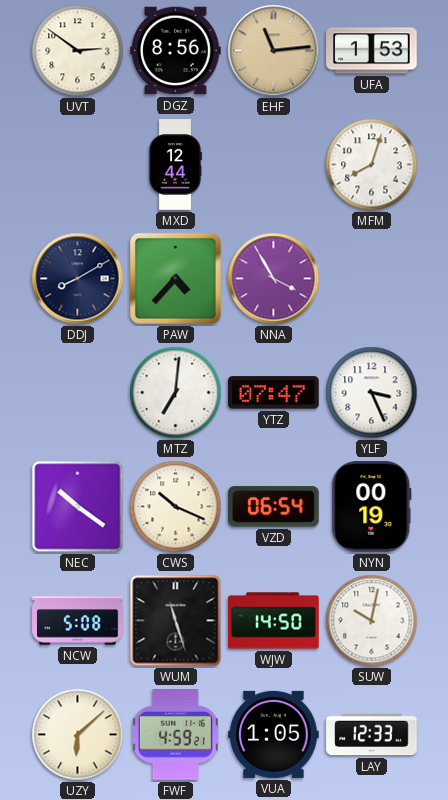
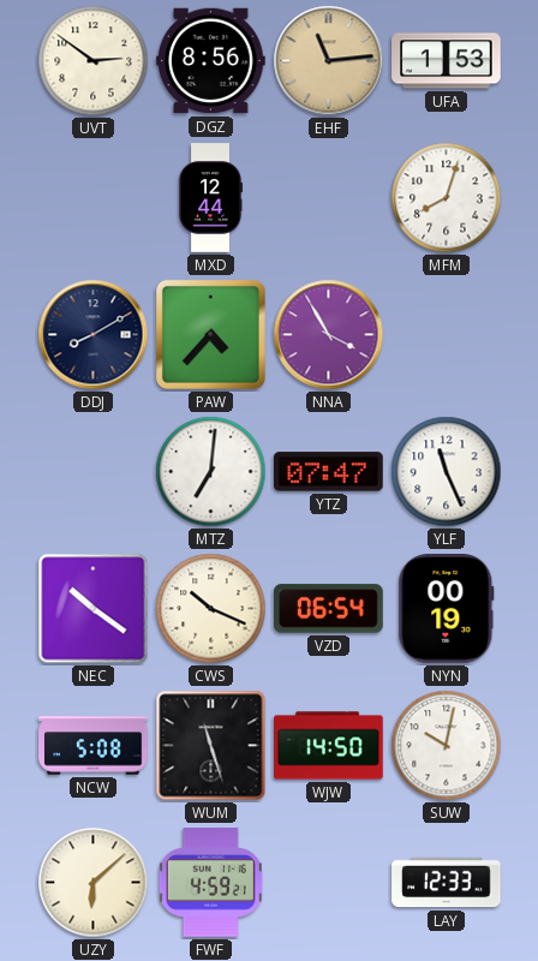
YLF: 3:26 -> 11:26
VUA: 1:05 -> none
